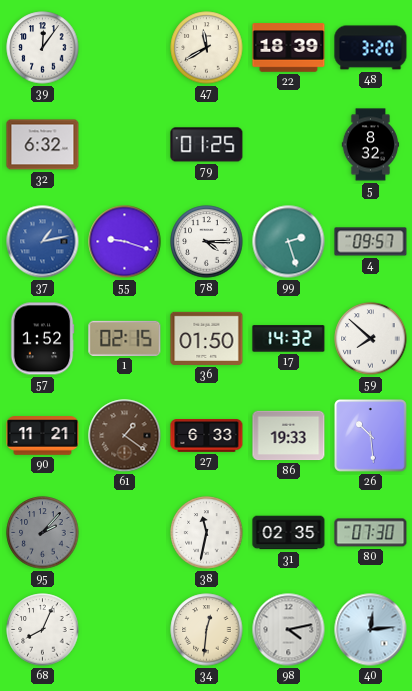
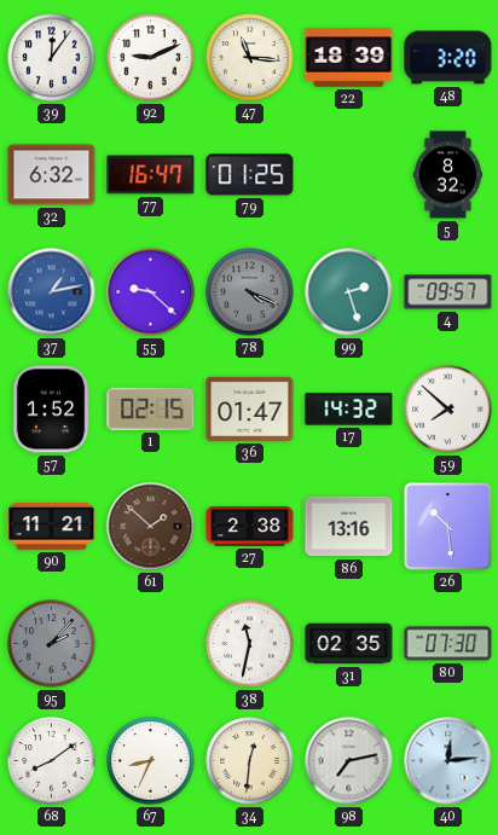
92: none -> 9:11
47: 11:40 -> 11:16
77: none -> 16:47
55: 9:18 -> 9:22
78: 4:15 -> 4:19
78 dial: white -> grey
36: 01:50 -> 01:47
61: 1:21 -> 1:52
27: 6:33 -> 2:38
86: 19:33 -> 13:16
68: 8:04 -> 8:09
67: none -> 8:34
98: 4:13 -> 7:13
